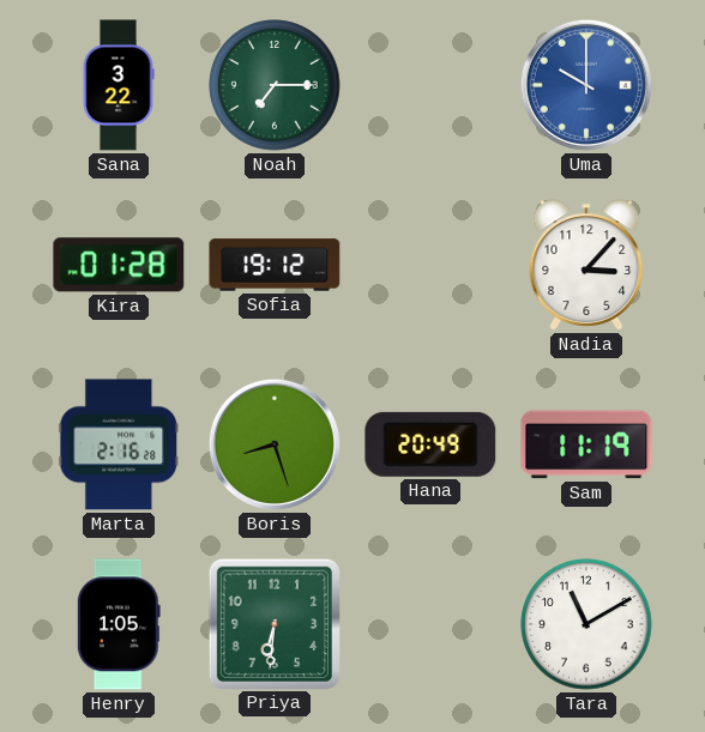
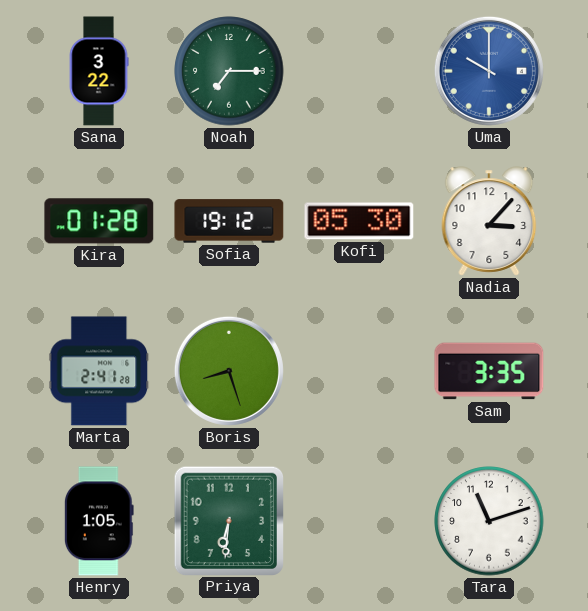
Kofi: none -> 05:30
Marta: 2:16 -> 2:41
Hana: 20:49 -> none
Sam: 11:19 -> 3:35
Tara: 11:10 -> 11:12
